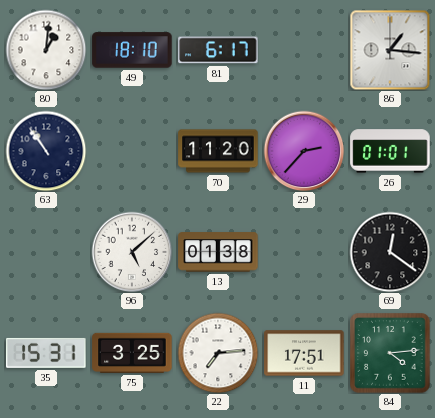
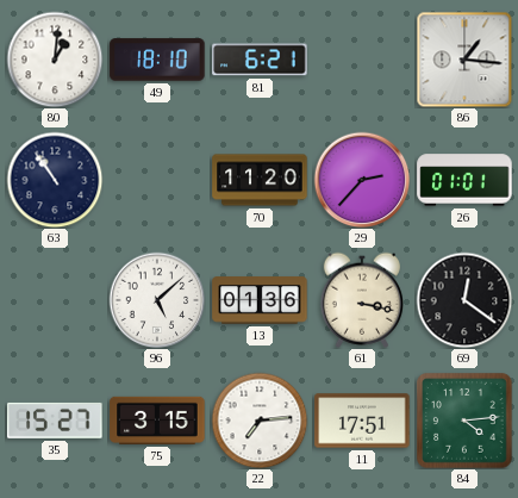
81: 6:17 -> 6:21
13: 01:38 -> 01:36
61: none -> 3:17
35: 15:31 -> 15:27
75: 3:25 -> 3:15
